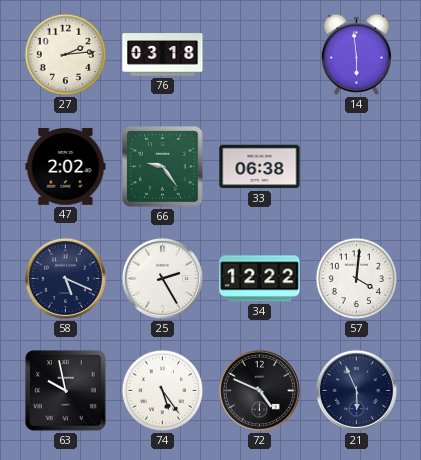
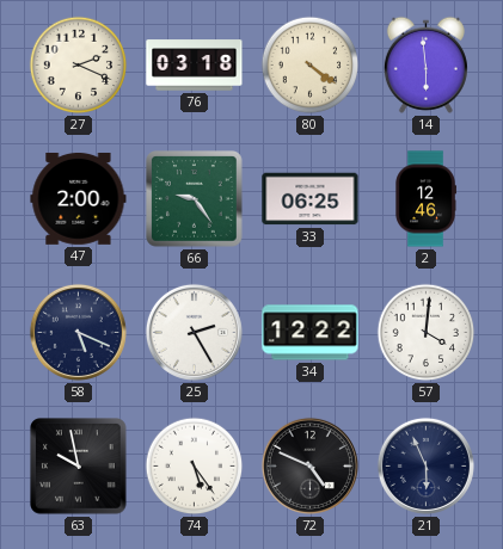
27: 2:14 -> 2:19
80: none -> 4:21
47: 2:02 -> 2:00
33: 06:38 -> 06:25
2: none -> 12:46
